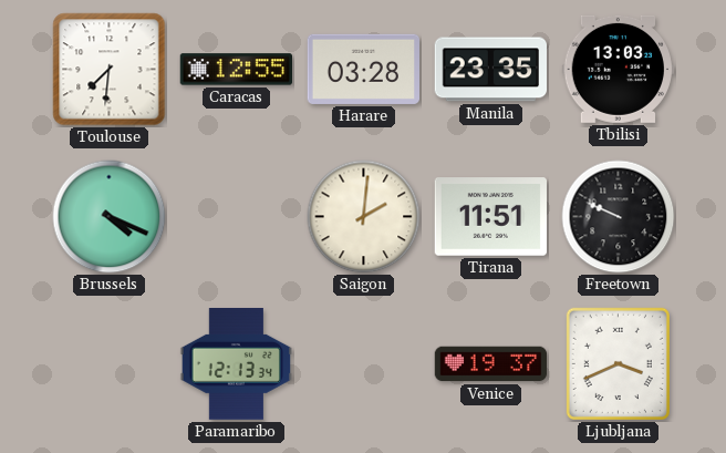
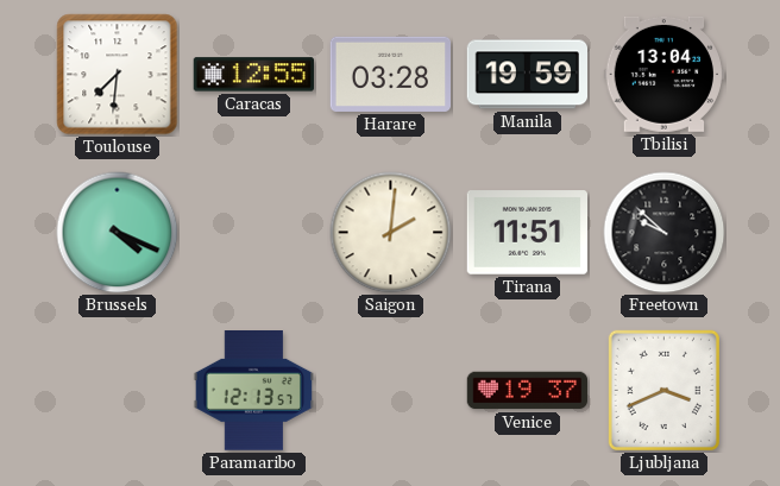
Manila: 23:35 -> 19:59
Tbilisi: 13:03 -> 13:04
Freetown: 9:49 -> 9:52
Paramaribo: 12:13:34 -> 12:13:57
